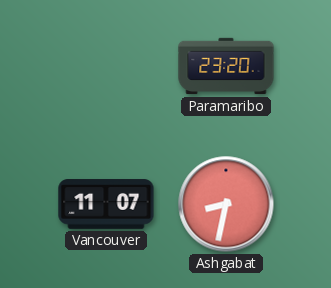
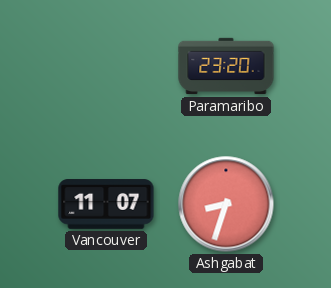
Ashgabat: 8:32 -> 8:33
